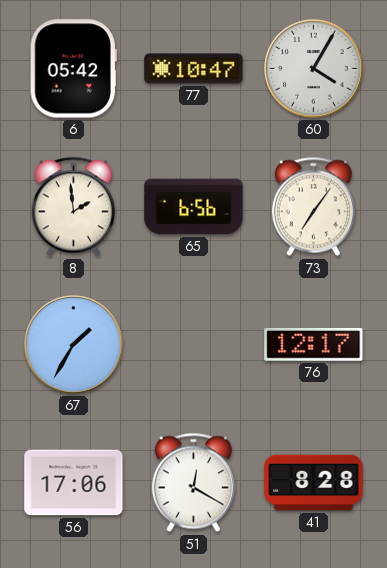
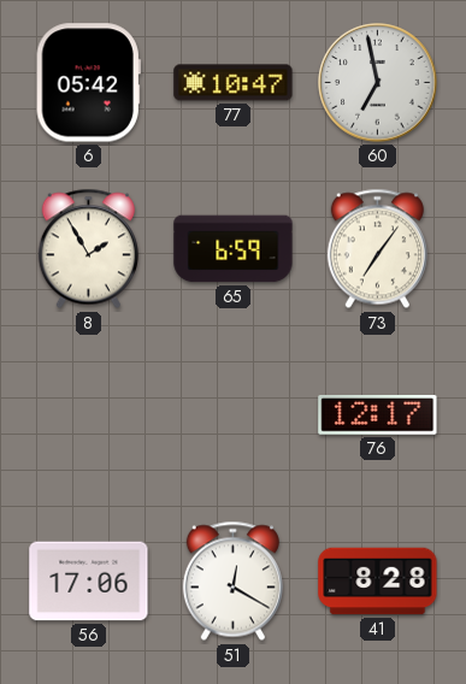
60: 4:05 -> 6:58
8: 1:59 -> 1:55
65: 6:56 -> 6:59
67: 1:35 -> none
